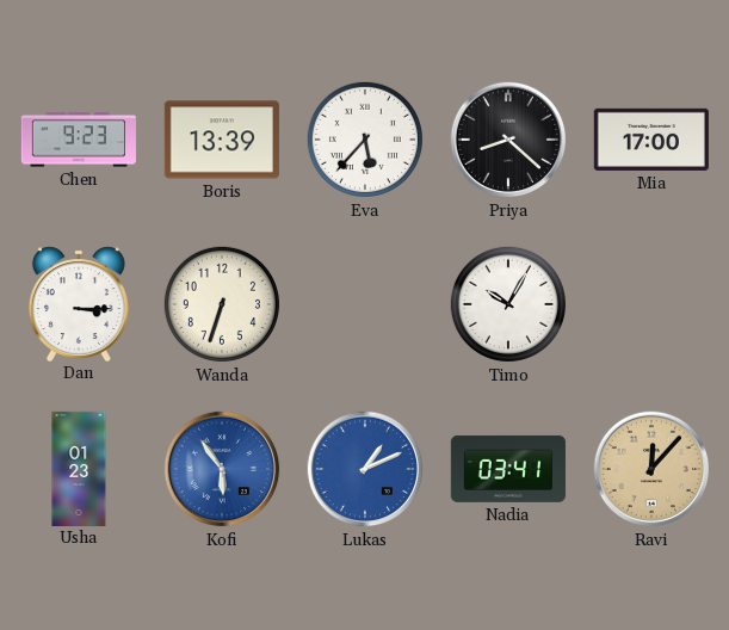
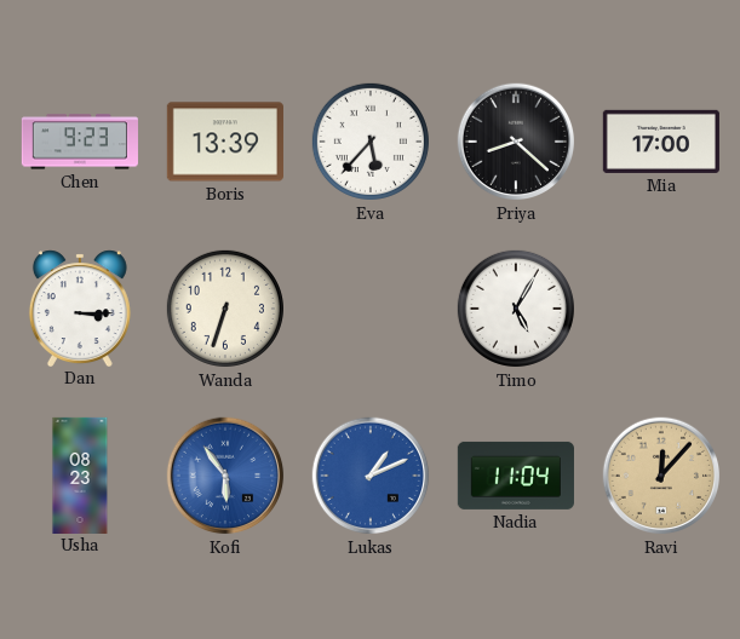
Timo: 10:05 -> 5:05
Usha: 01:23 -> 08:23
Nadia: 03:41 -> 11:04
